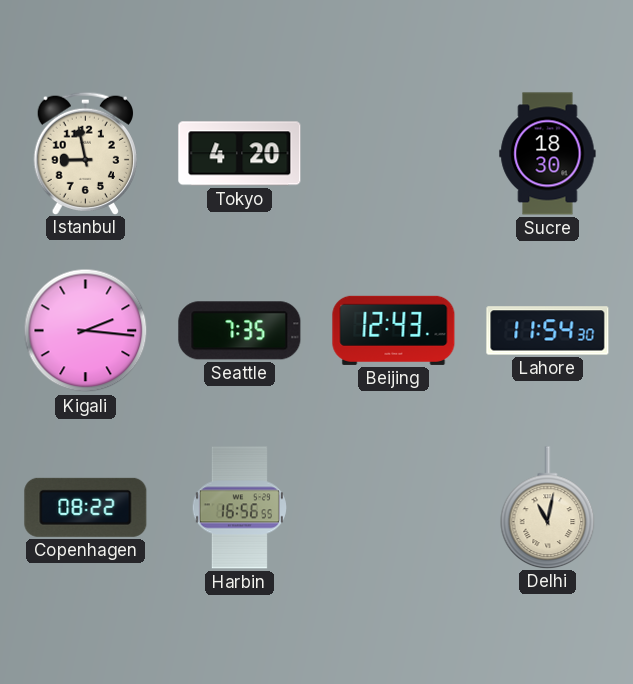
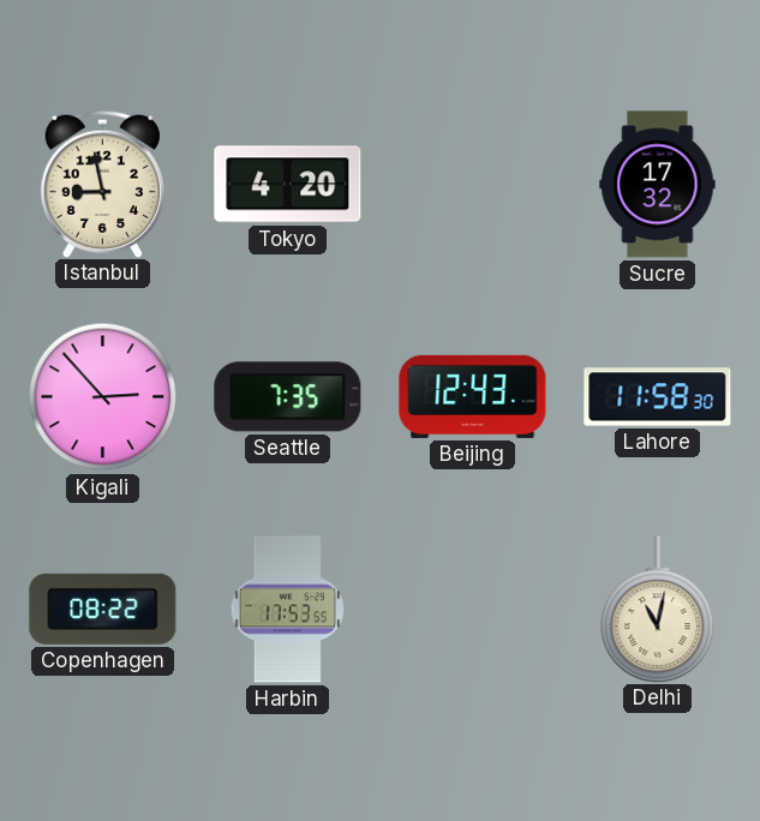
Sucre: 18:30 -> 17:32
Kigali: 2:16 -> 2:53
Lahore: 11:54 -> 11:58
Harbin: 16:56 -> 17:53
